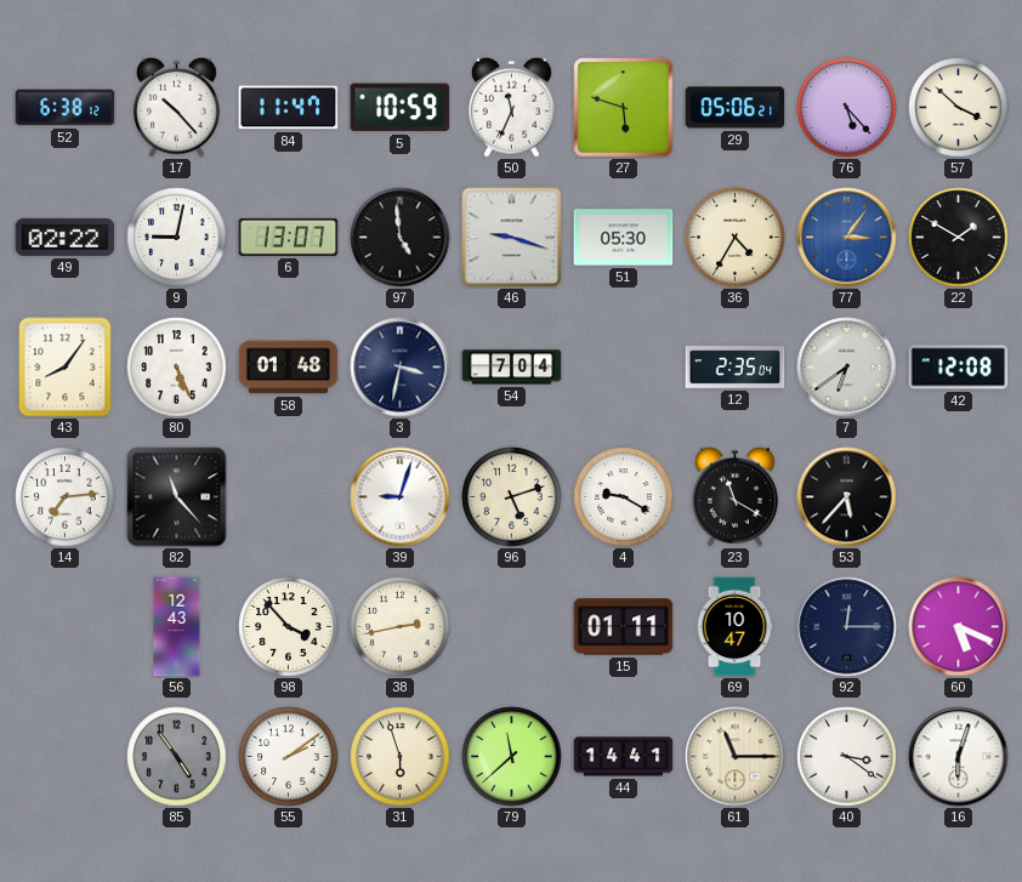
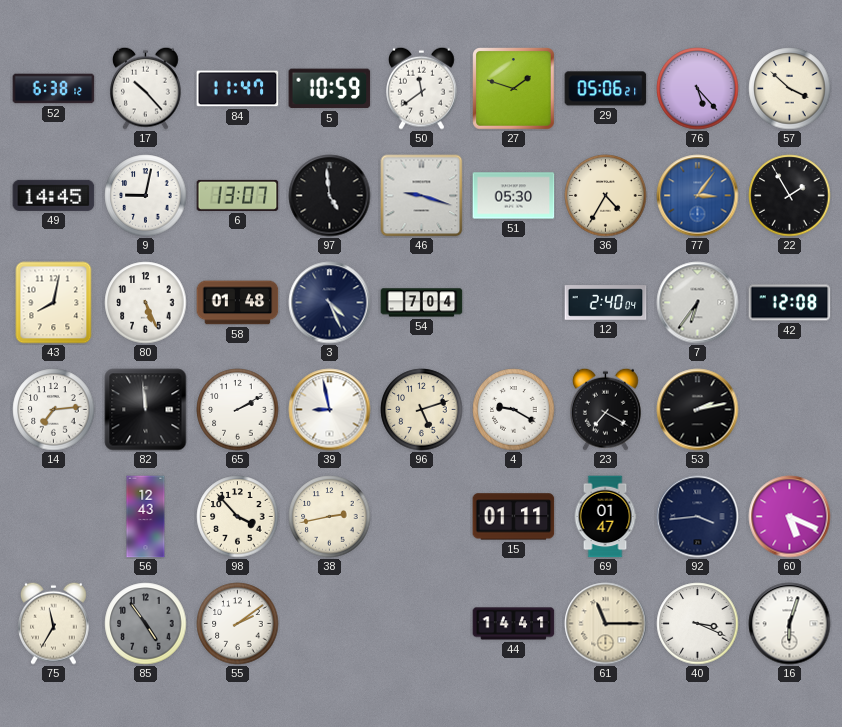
50: 11:34 -> 11:39
27: 5:48 -> 1:48
49: 02:22 -> 14:45
22: 1:50 -> 1:55
43: 8:06 -> 8:02
3: 3:32 -> 4:26
12: 2:35 -> 2:40
7: 6:39 -> 6:36
82: 11:23 -> 11:59
65: none -> 2:10
39: 9:03 -> 8:58
23: 11:20 -> 7:20
53: 5:37 -> 2:13
69: 10:47 -> 01:47
92: 12:15 -> 3:44
75: none -> 11:35
31: 5:57 -> none
79: 11:38 -> none
40: 3:21 -> 3:19
